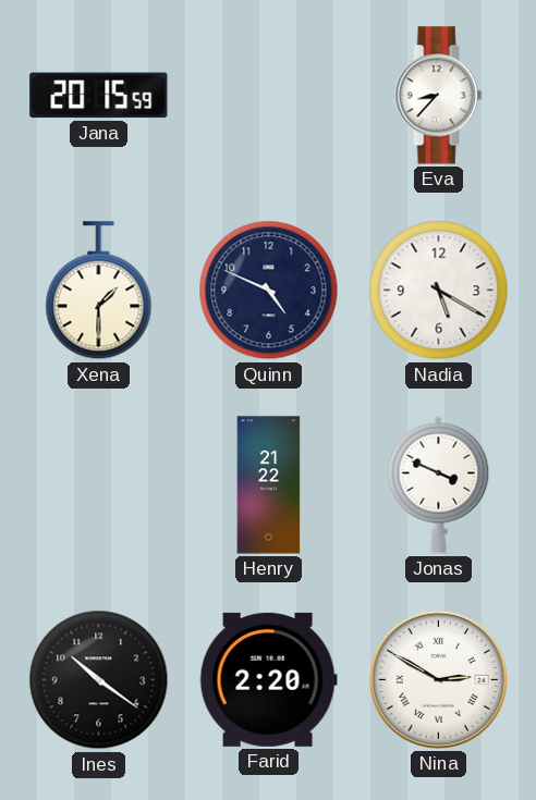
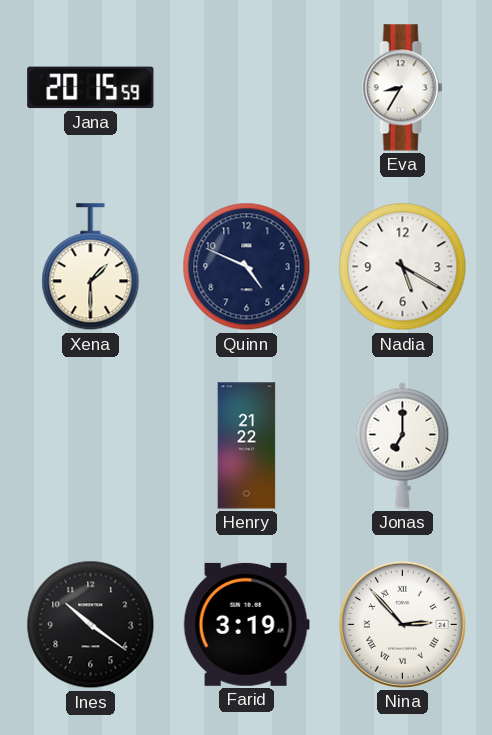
Eva: 8:37 -> 8:35
Jonas: 3:49 -> 7:00
Farid: 2:20 -> 3:19
Nina: 2:50 -> 2:53
